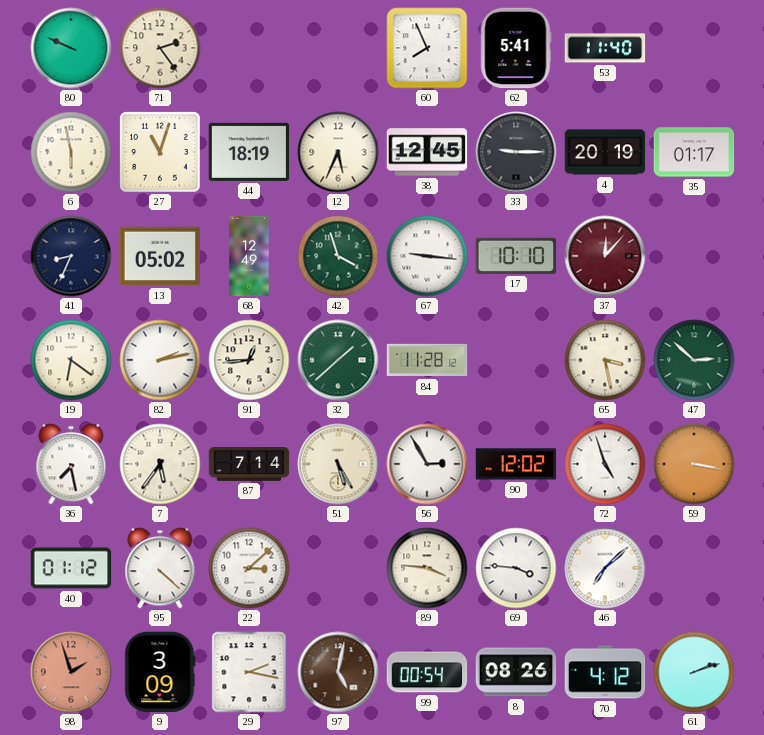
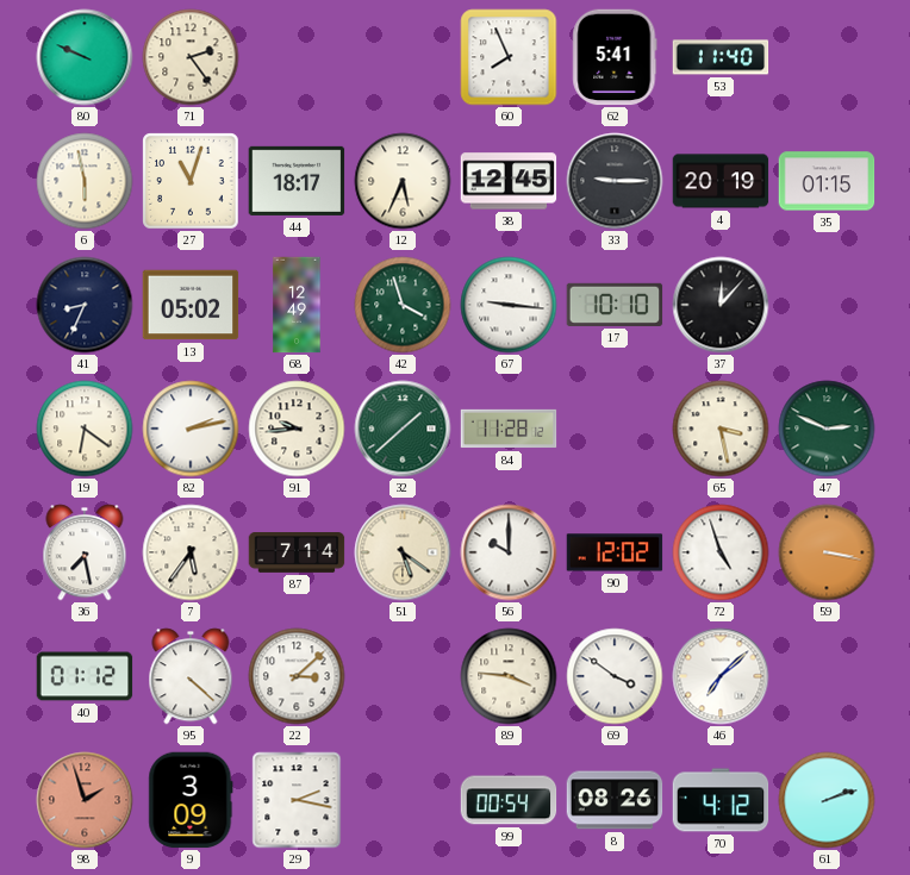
44: 18:19 -> 18:17
35: 01:17 -> 01:15
37 dial: burgundy -> black
91: 12:44 -> 9:44
47: 2:52 -> 2:49
51: 5:25 -> 5:21
56: 2:55 -> 10:00
69: 3:46 -> 3:51
97: 5:02 -> none
